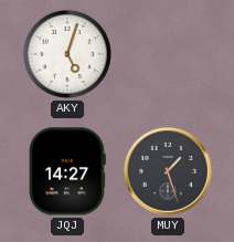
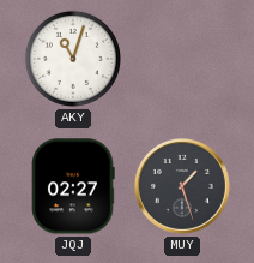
AKY: 5:03 -> 11:03
JQJ: 14:27 -> 02:27
